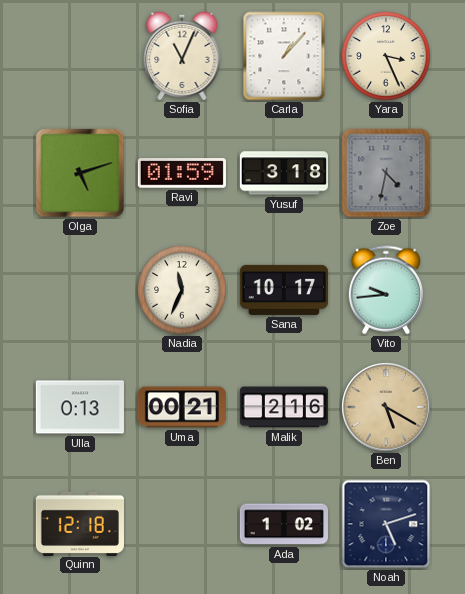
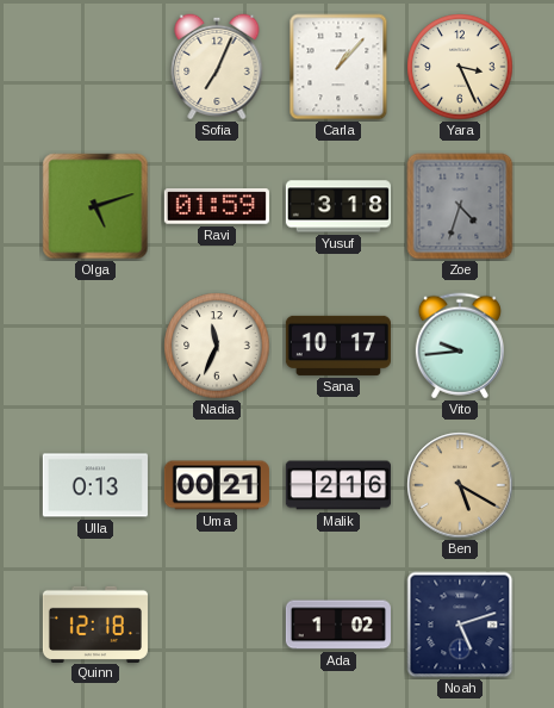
Sofia: 11:04 -> 7:04
Zoe: 4:32 -> 4:33
